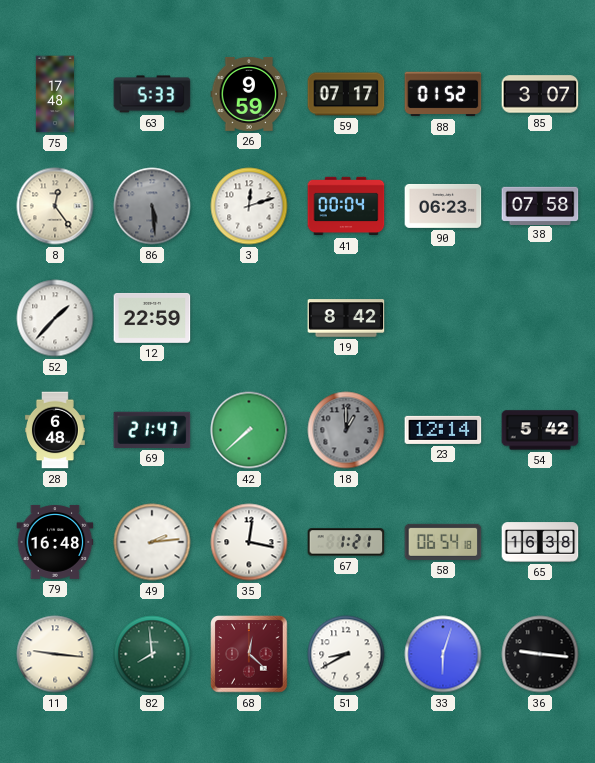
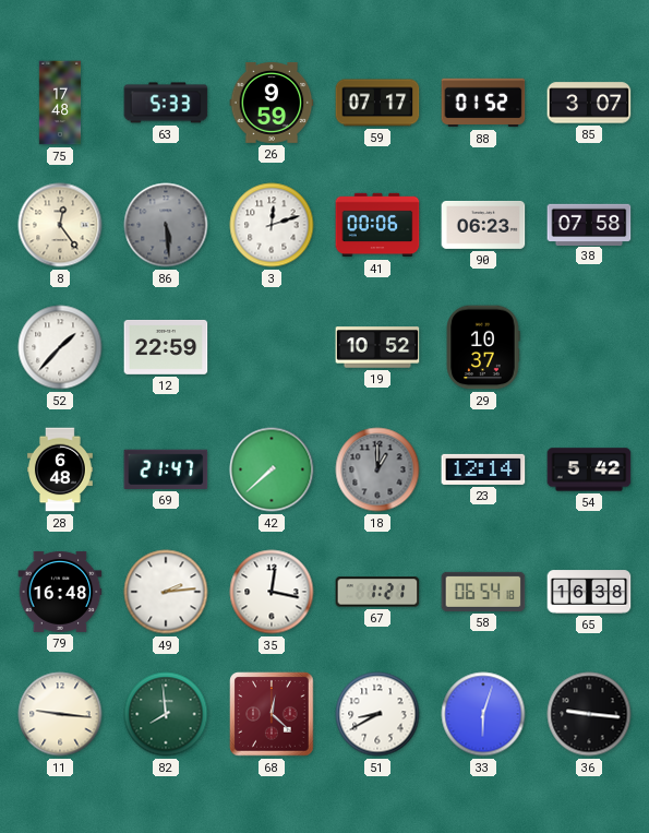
41: 00:04 -> 00:06
19: 8:42 -> 10:52
29: none -> 10:37
